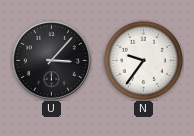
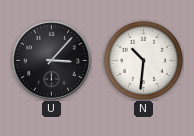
N: 9:36 -> 10:31
